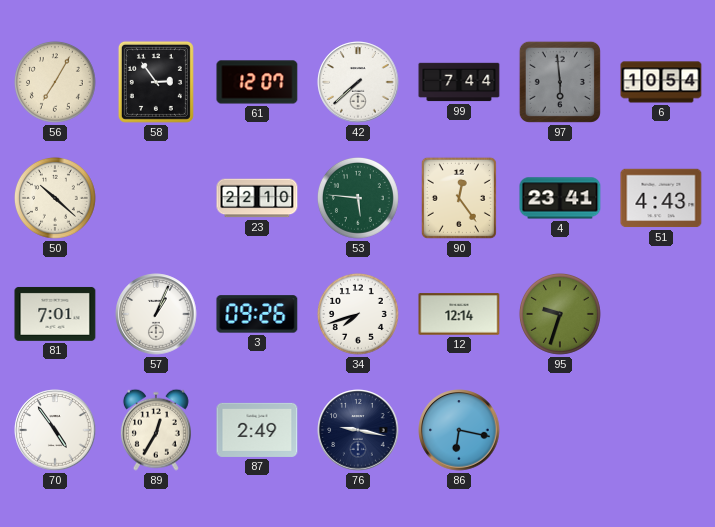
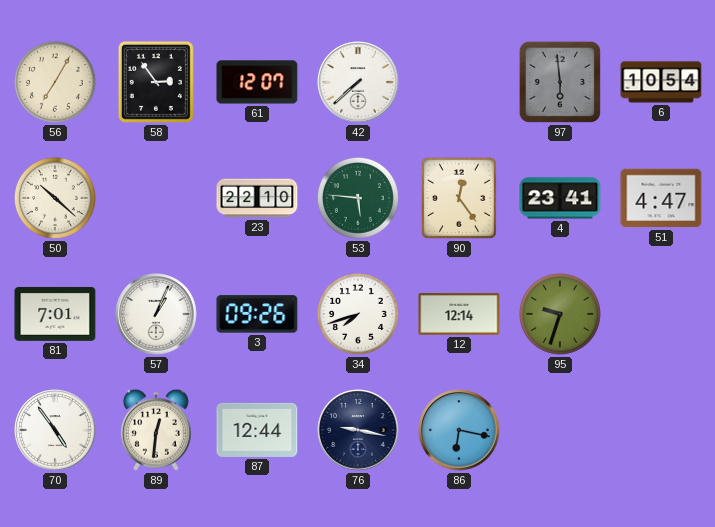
99: 7:44 -> none
51: 4:43 -> 4:47
89: 12:35 -> 12:31
87: 2:49 -> 12:44
